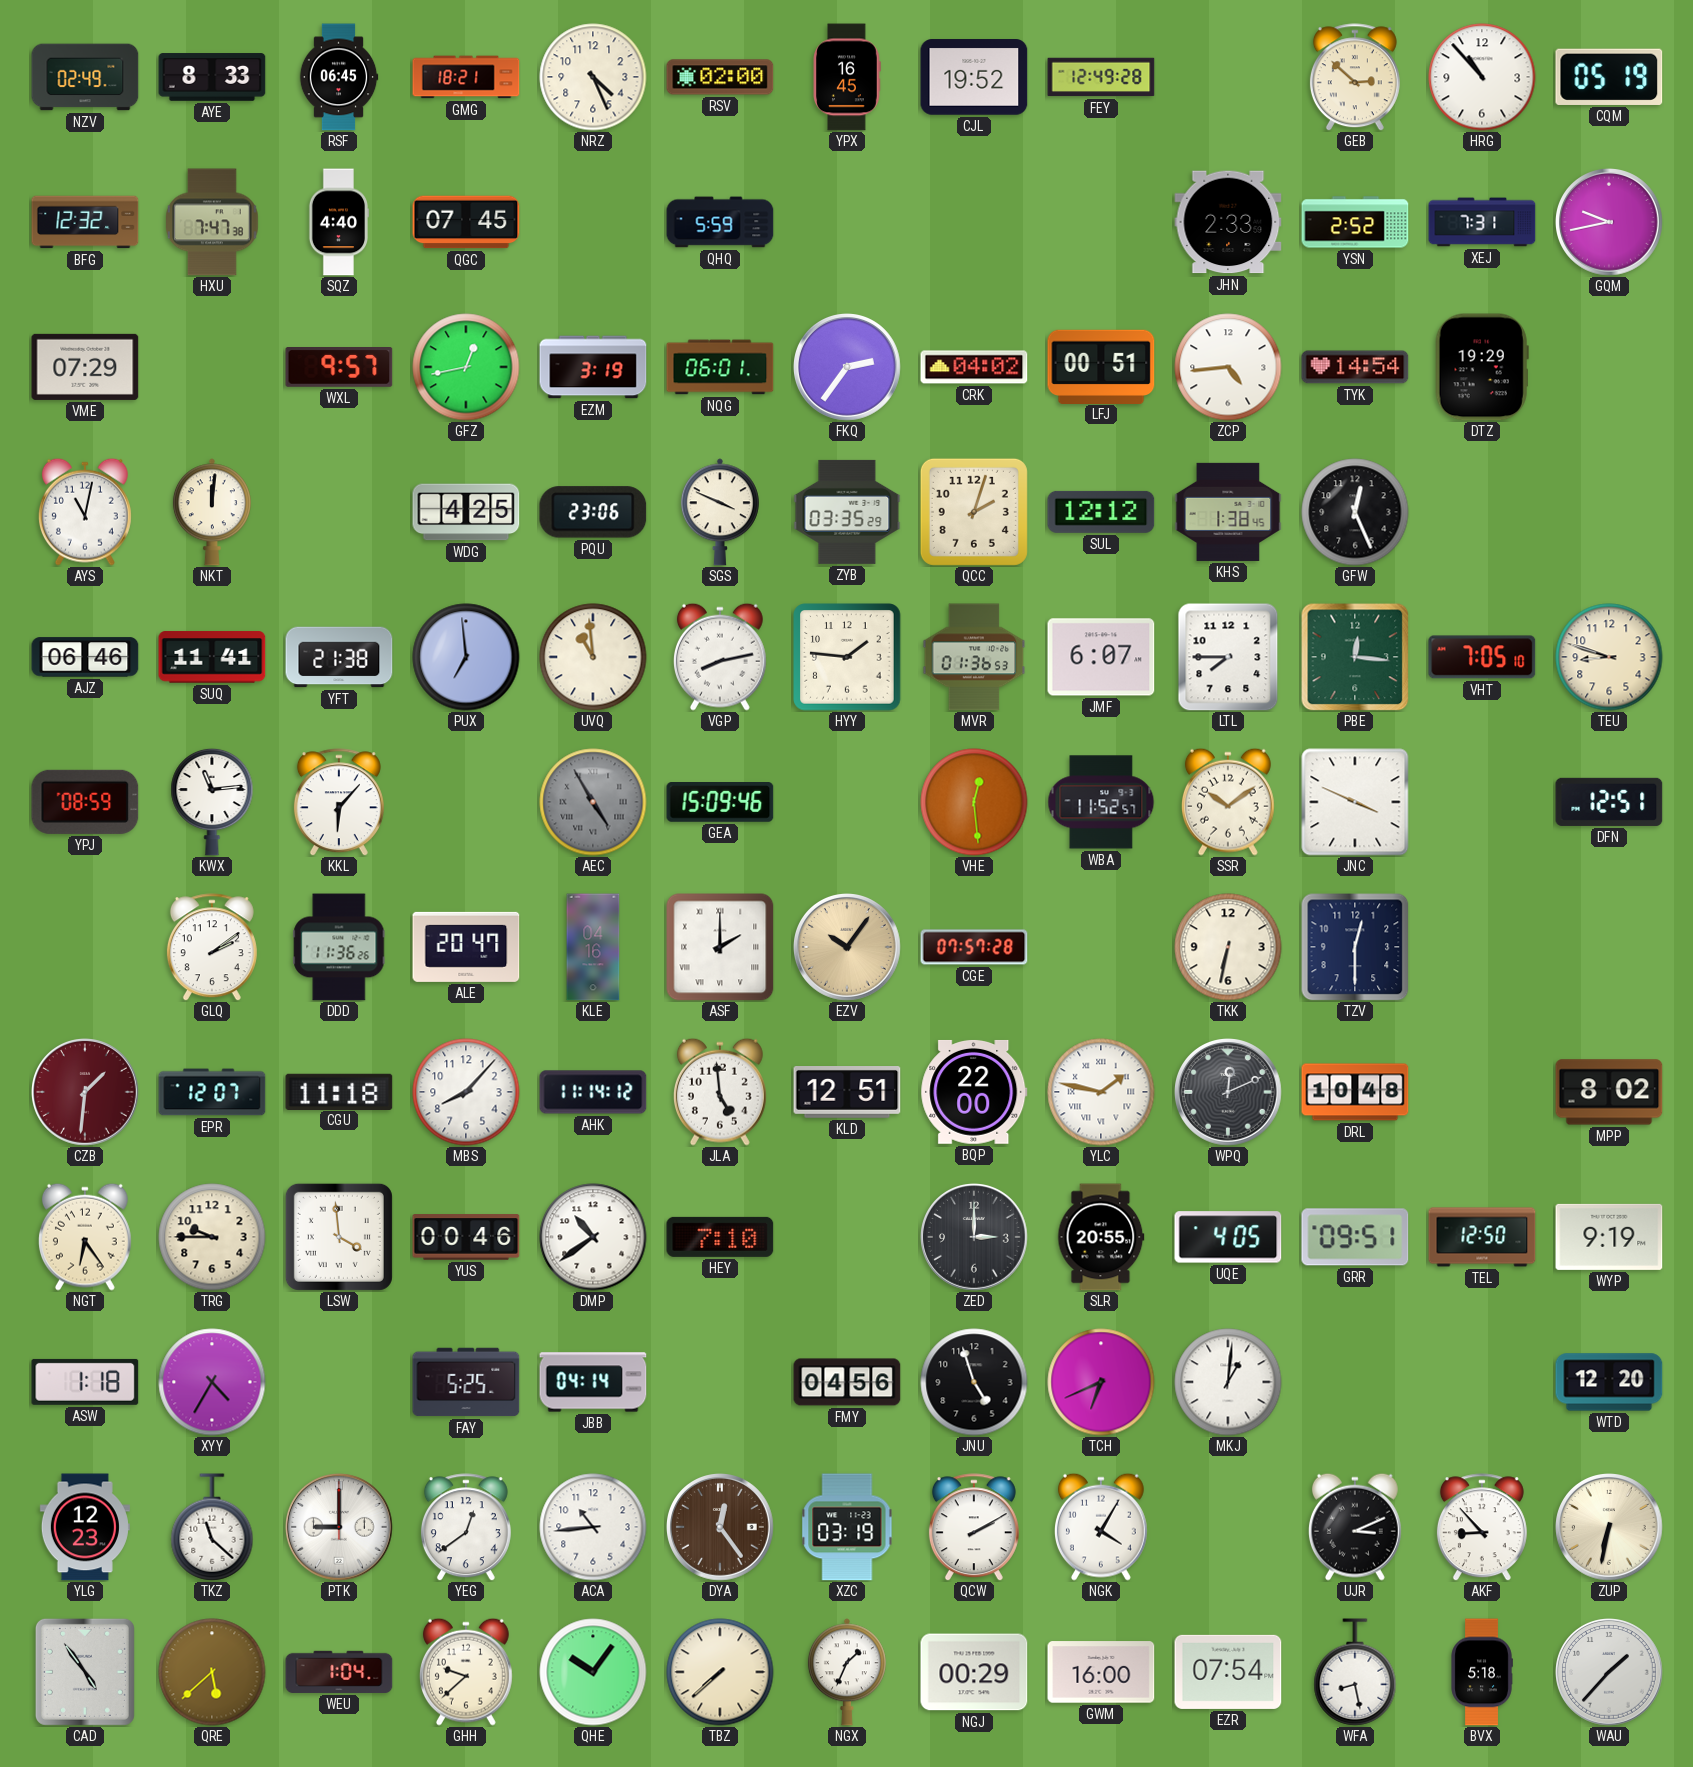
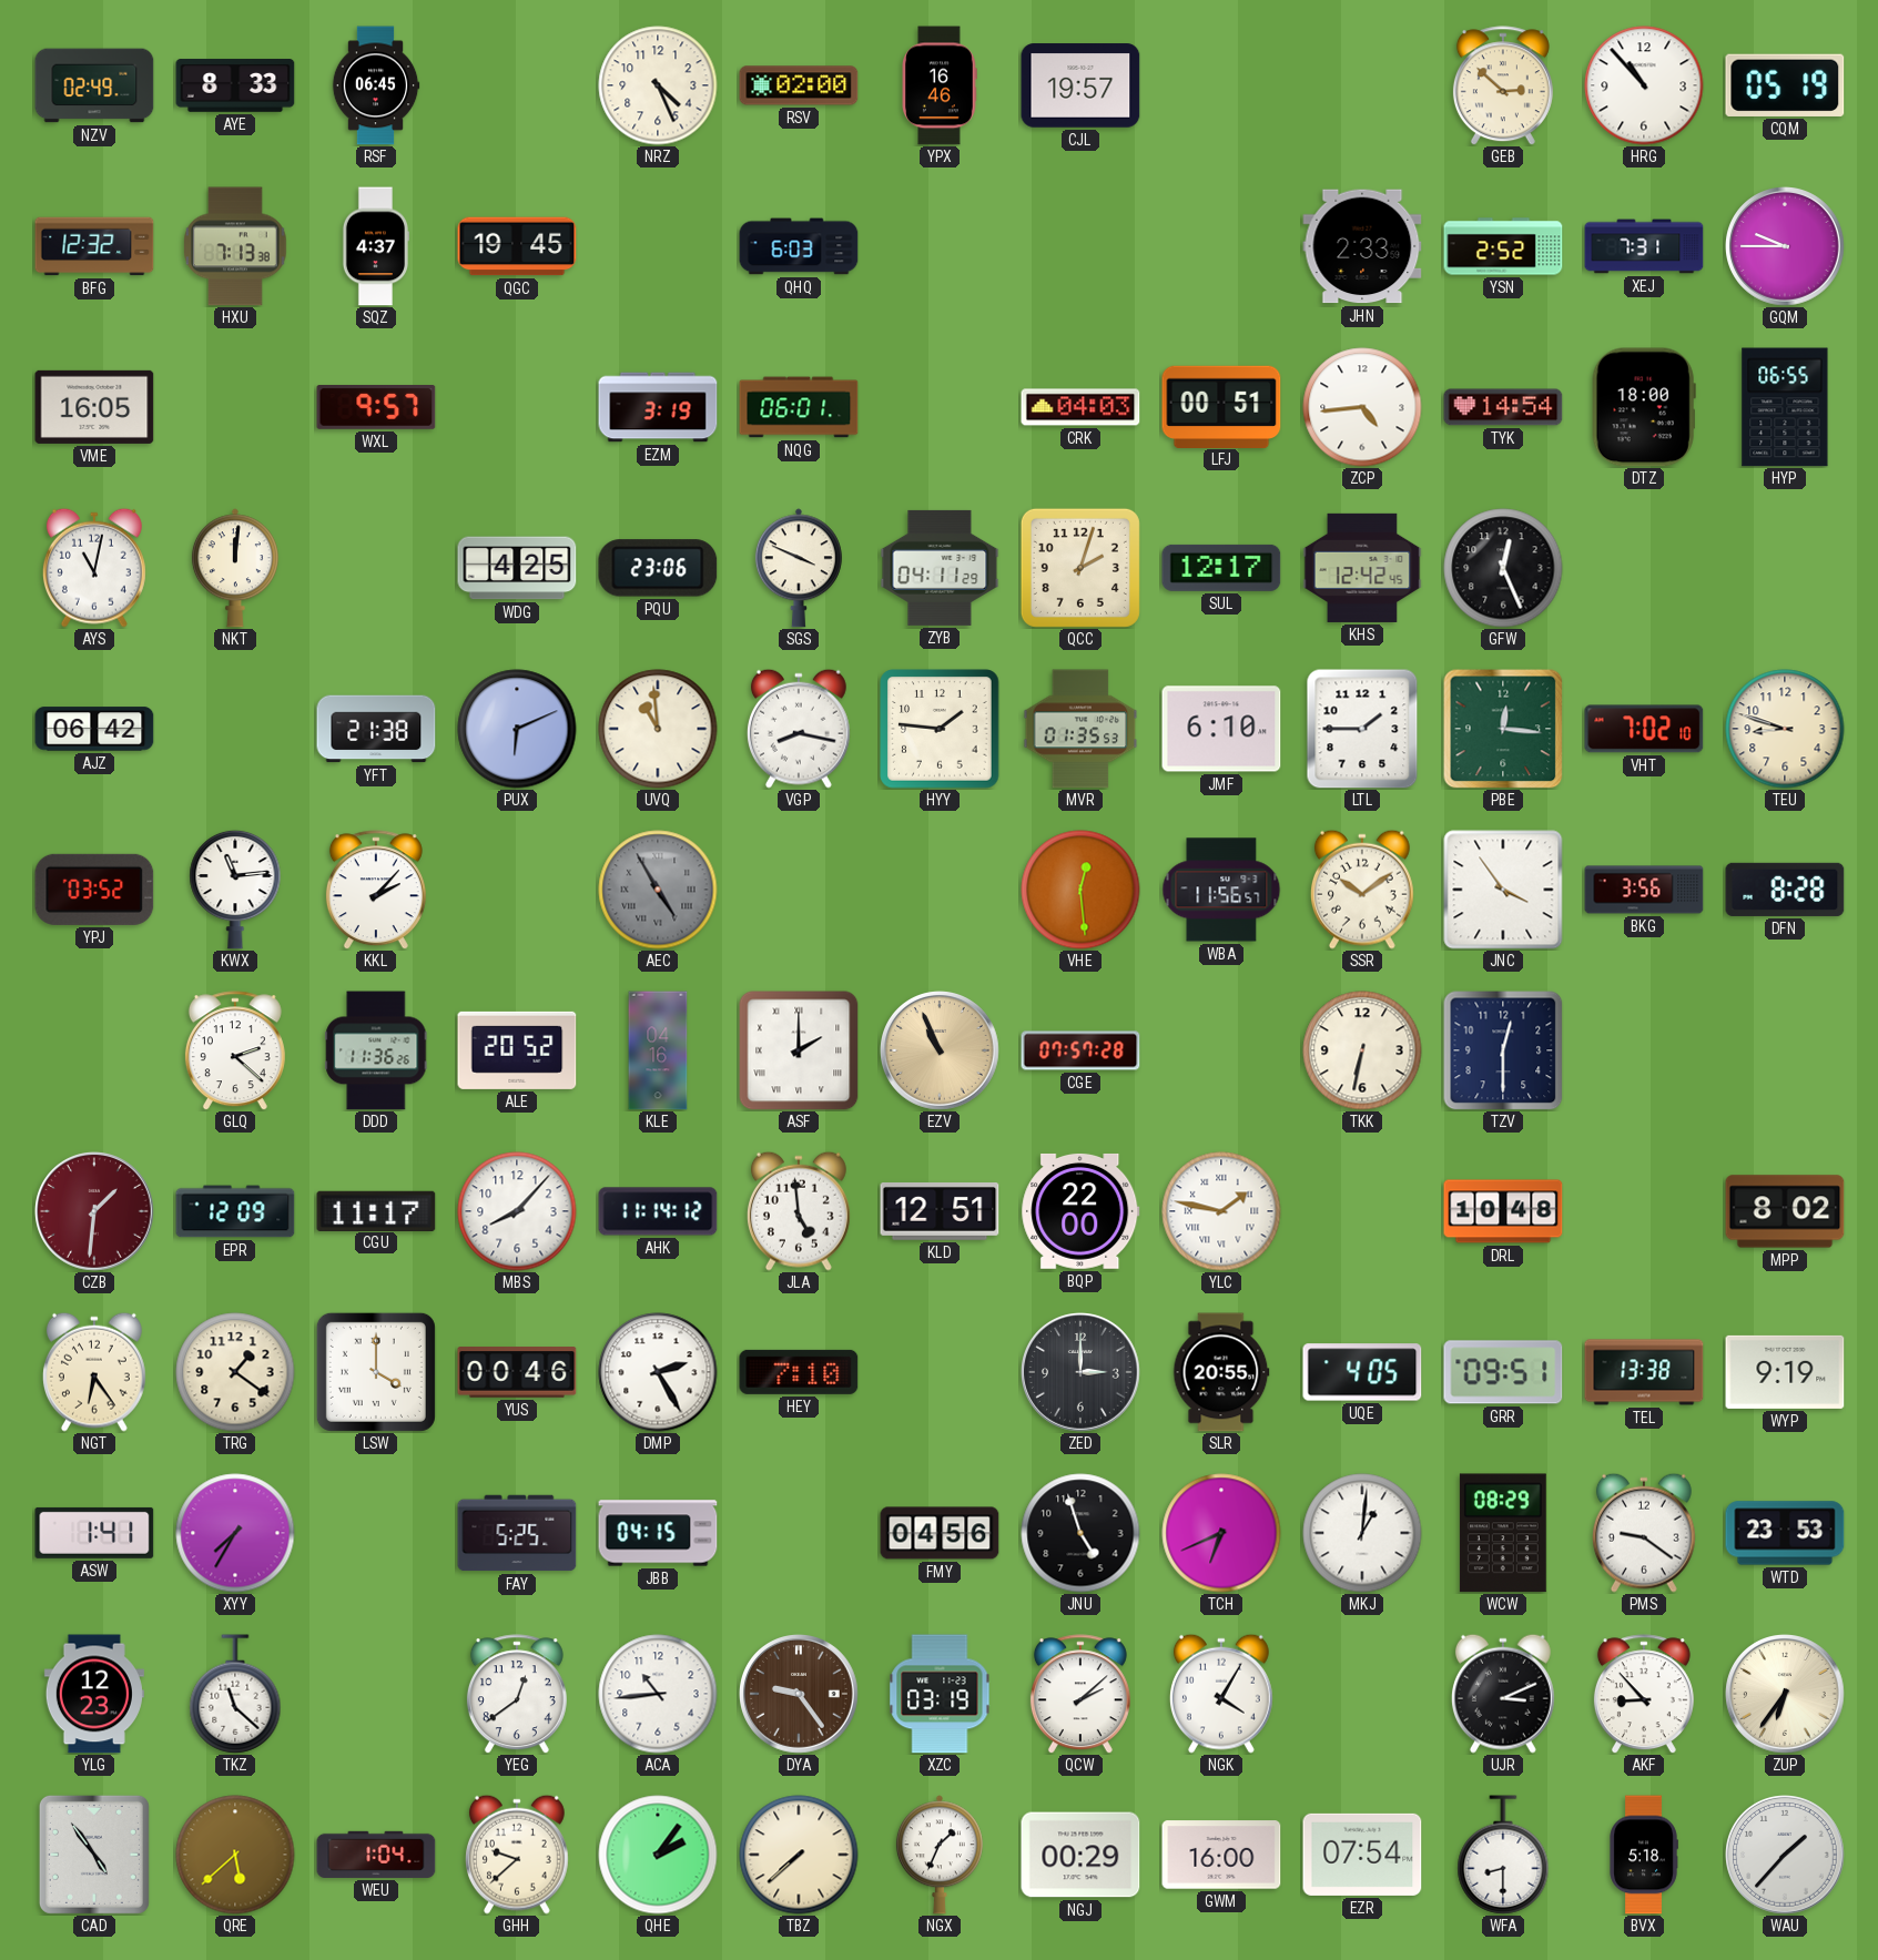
GMG: 18:21 -> none
YPX: 16:45 -> 16:46
CJL: 19:52 -> 19:57
FEY: 12:49 -> none
HXU: 7:47 -> 7:13
SQZ: 4:40 -> 4:37
QGC: 07:45 -> 19:45
QHQ: 5:59 -> 6:03
GQM: 9:43 -> 9:45
VME: 07:29 -> 16:05
GFZ: 12:43 -> none
FKQ: 2:36 -> none
CRK: 04:02 -> 04:03
DTZ: 19:29 -> 18:00
HYP: none -> 06:55
ZYB: 03:35 -> 04:11
SUL: 12:12 -> 12:17
KHS: 1:38 -> 12:42
AJZ: 06:46 -> 06:42
SUQ: 11:41 -> none
PUX: 6:59 -> 6:11
VGP: 8:13 -> 8:17
MVR: 01:36 -> 01:35
JMF: 6:07 -> 6:10
LTL: 7:45 -> 1:45
VHT: 7:05 -> 7:02
YPJ: 08:59 -> 03:52
KKL: 6:07 -> 2:07
GEA: 15:09 -> none
WBA: 11:52 -> 11:56
JNC: 3:49 -> 3:54
BKG: none -> 3:56
DFN: 12:51 -> 8:28
GLQ: 2:09 -> 2:22
ALE: 20:47 -> 20:52
EZV: 10:06 -> 10:56
EPR: 12:07 -> 12:09
CGU: 11:18 -> 11:17
WPQ: 12:11 -> none
TRG: 9:45 -> 1:21
LSW: 3:59 -> 4:00
DMP: 10:39 -> 2:25
TEL: 12:50 -> 13:38
ASW: 1:18 -> 1:41
XYY: 4:35 -> 7:35
JBB: 04:14 -> 04:15
WCW: none -> 08:29
PMS: none -> 9:21
WTD: 12:20 -> 23:53
PTK: 9:00 -> none
DYA: 12:24 -> 9:24
QCW: 2:10 -> 2:08
ZUP: 6:32 -> 6:36
QHE: 10:06 -> 2:06
WFA: 8:28 -> 8:30
